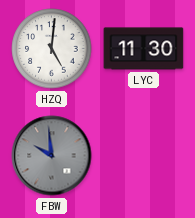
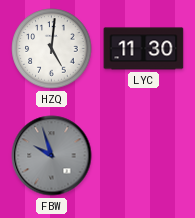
FBW: 9:59 -> 9:57
